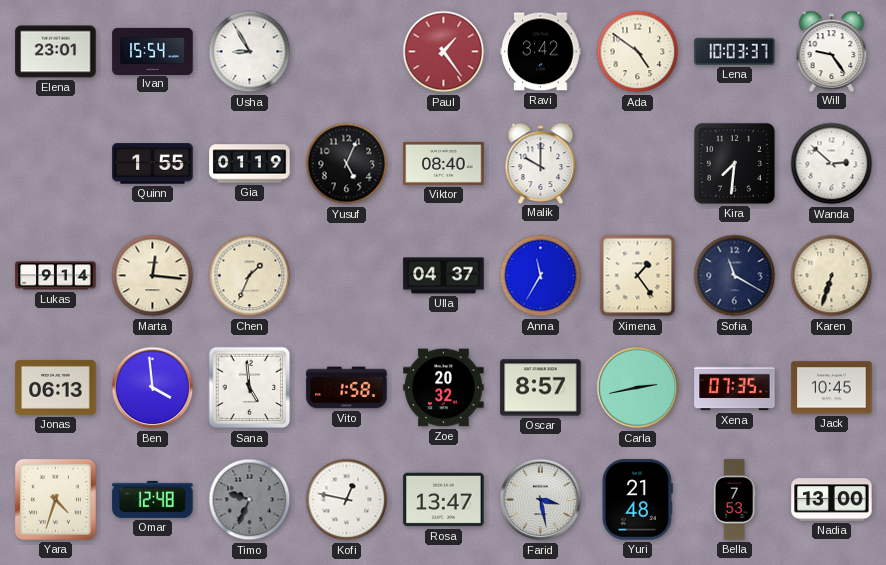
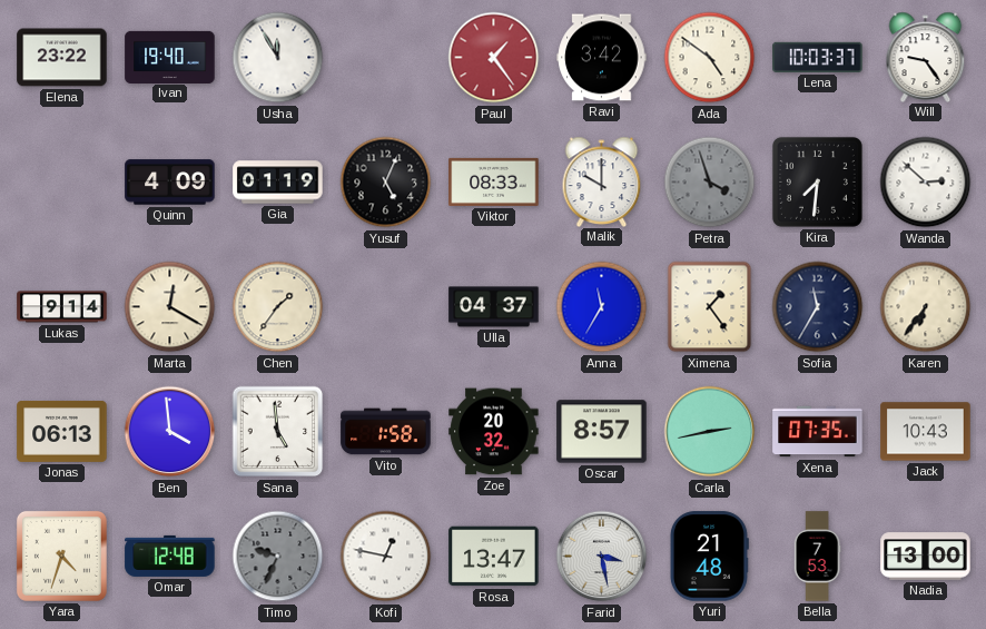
Elena: 23:01 -> 23:22
Ivan: 15:54 -> 19:40
Usha: 8:55 -> 11:55
Quinn: 1:55 -> 4:09
Viktor: 08:40 -> 08:33
Petra: none -> 3:57
Marta: 12:16 -> 12:20
Chen: 1:34 -> 1:36
Sofia: 11:20 -> 11:35
Karen: 6:33 -> 6:36
Jack: 10:45 -> 10:43
